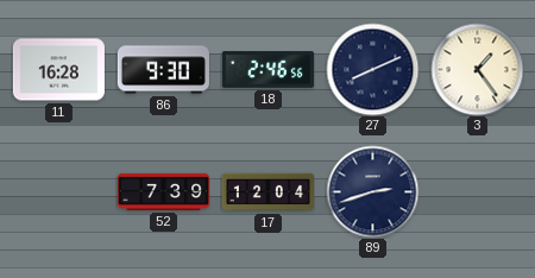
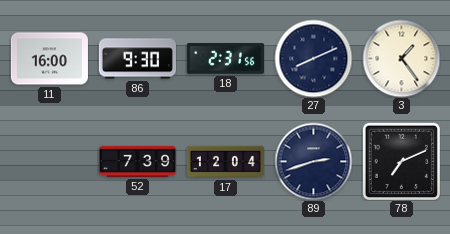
11: 16:28 -> 16:00
18: 2:46 -> 2:31
78: none -> 7:11
